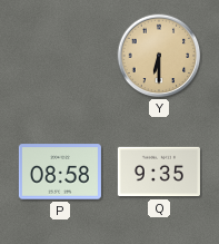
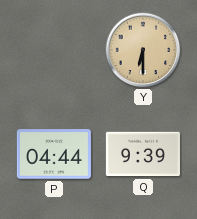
P: 08:58 -> 04:44
Q: 9:35 -> 9:39
